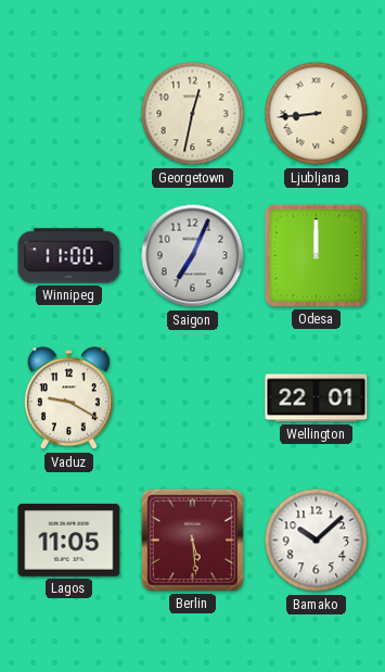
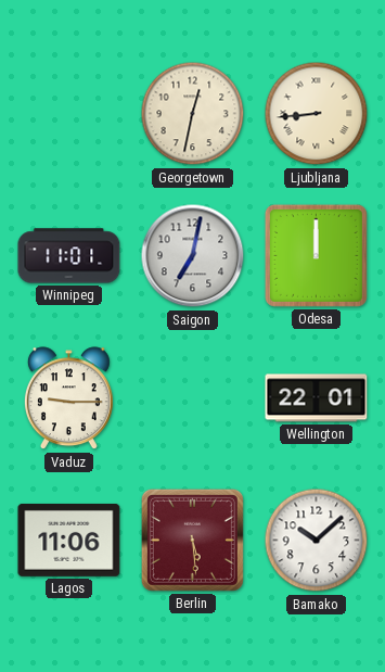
Winnipeg: 11:00 -> 11:01
Saigon: 7:04 -> 7:02
Vaduz: 9:20 -> 9:15
Lagos: 11:05 -> 11:06
